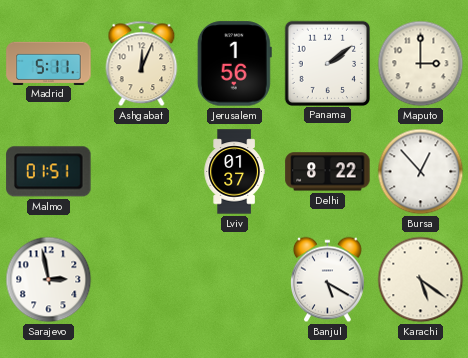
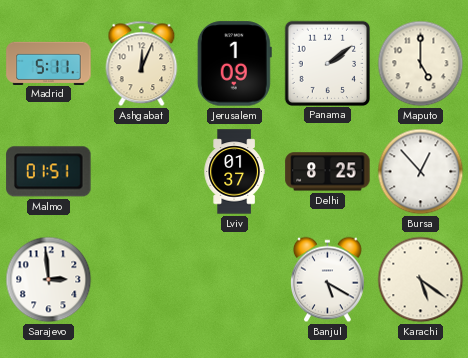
Jerusalem: 1:56 -> 1:09
Maputo: 3:00 -> 5:00
Delhi: 8:22 -> 8:25
Sarajevo: 2:58 -> 2:59
